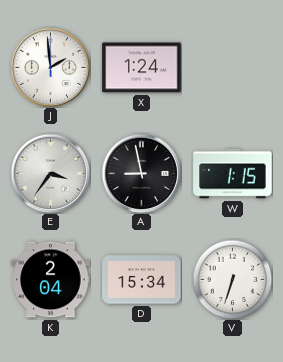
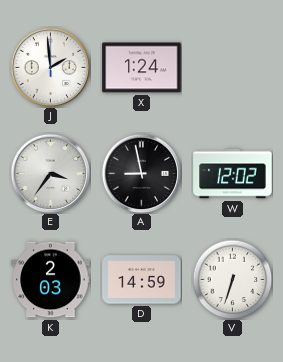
W: 1:15 -> 12:02
K: 2:04 -> 2:03
D: 15:34 -> 14:59
